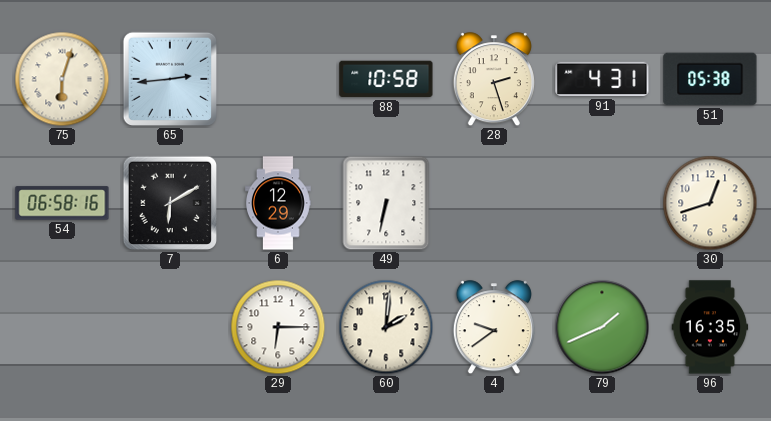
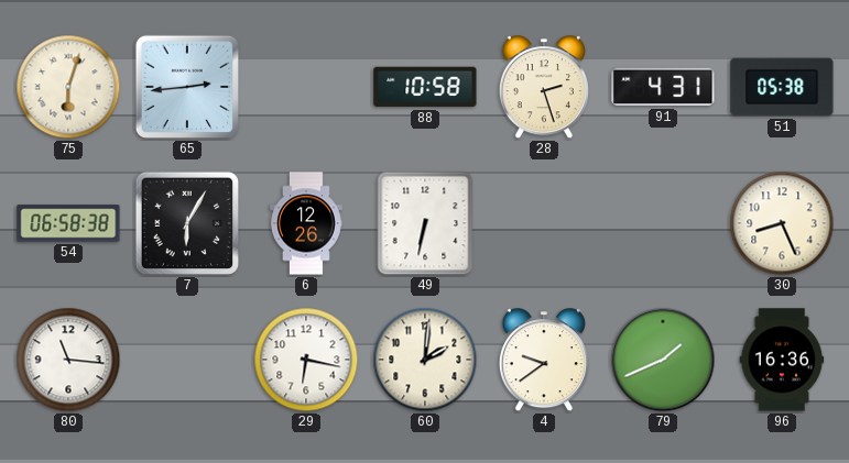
54: 06:58:16 -> 06:58:38
7: 6:10 -> 6:05
6: 12:29 -> 12:26
30: 12:42 -> 8:26
80: none -> 11:16
29: 6:15 -> 6:17
96: 16:35 -> 16:36
